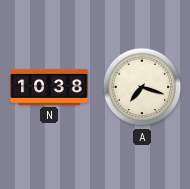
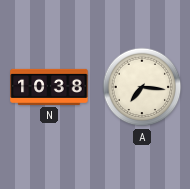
A: 7:18 -> 7:16
